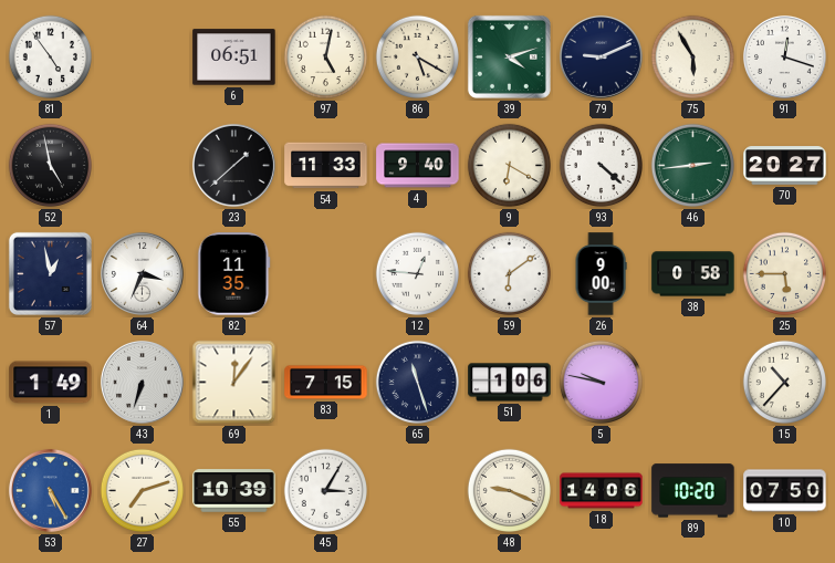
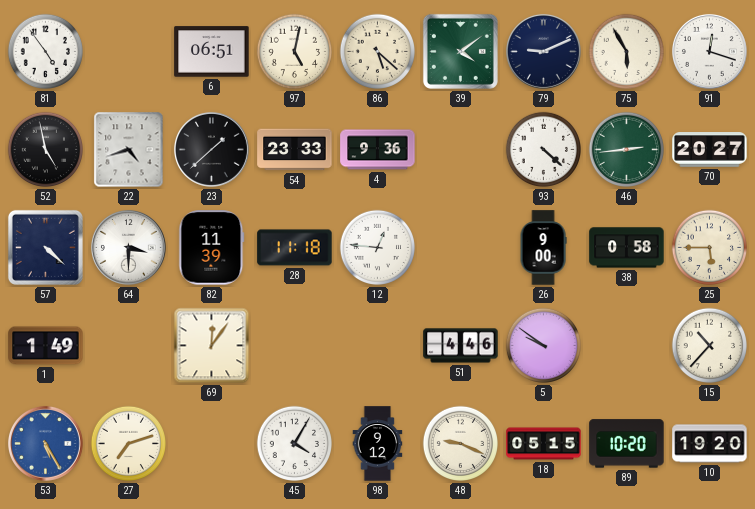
86: 5:20 -> 5:22
39: 4:12 -> 4:09
22: none -> 4:42
54: 11:33 -> 23:33
4: 9:40 -> 9:36
9: 6:20 -> none
57: 12:58 -> 4:22
64: 3:34 -> 3:30
82: 11:35 -> 11:39
28: none -> 11:18
59: 6:09 -> none
43: 6:33 -> none
83: 7:15 -> none
65: 11:27 -> none
51: 1:06 -> 4:46
5: 9:47 -> 9:51
55: 10:39 -> none
45: 3:05 -> 4:05
98: none -> 9:12
18: 14:06 -> 05:15
10: 07:50 -> 19:20
